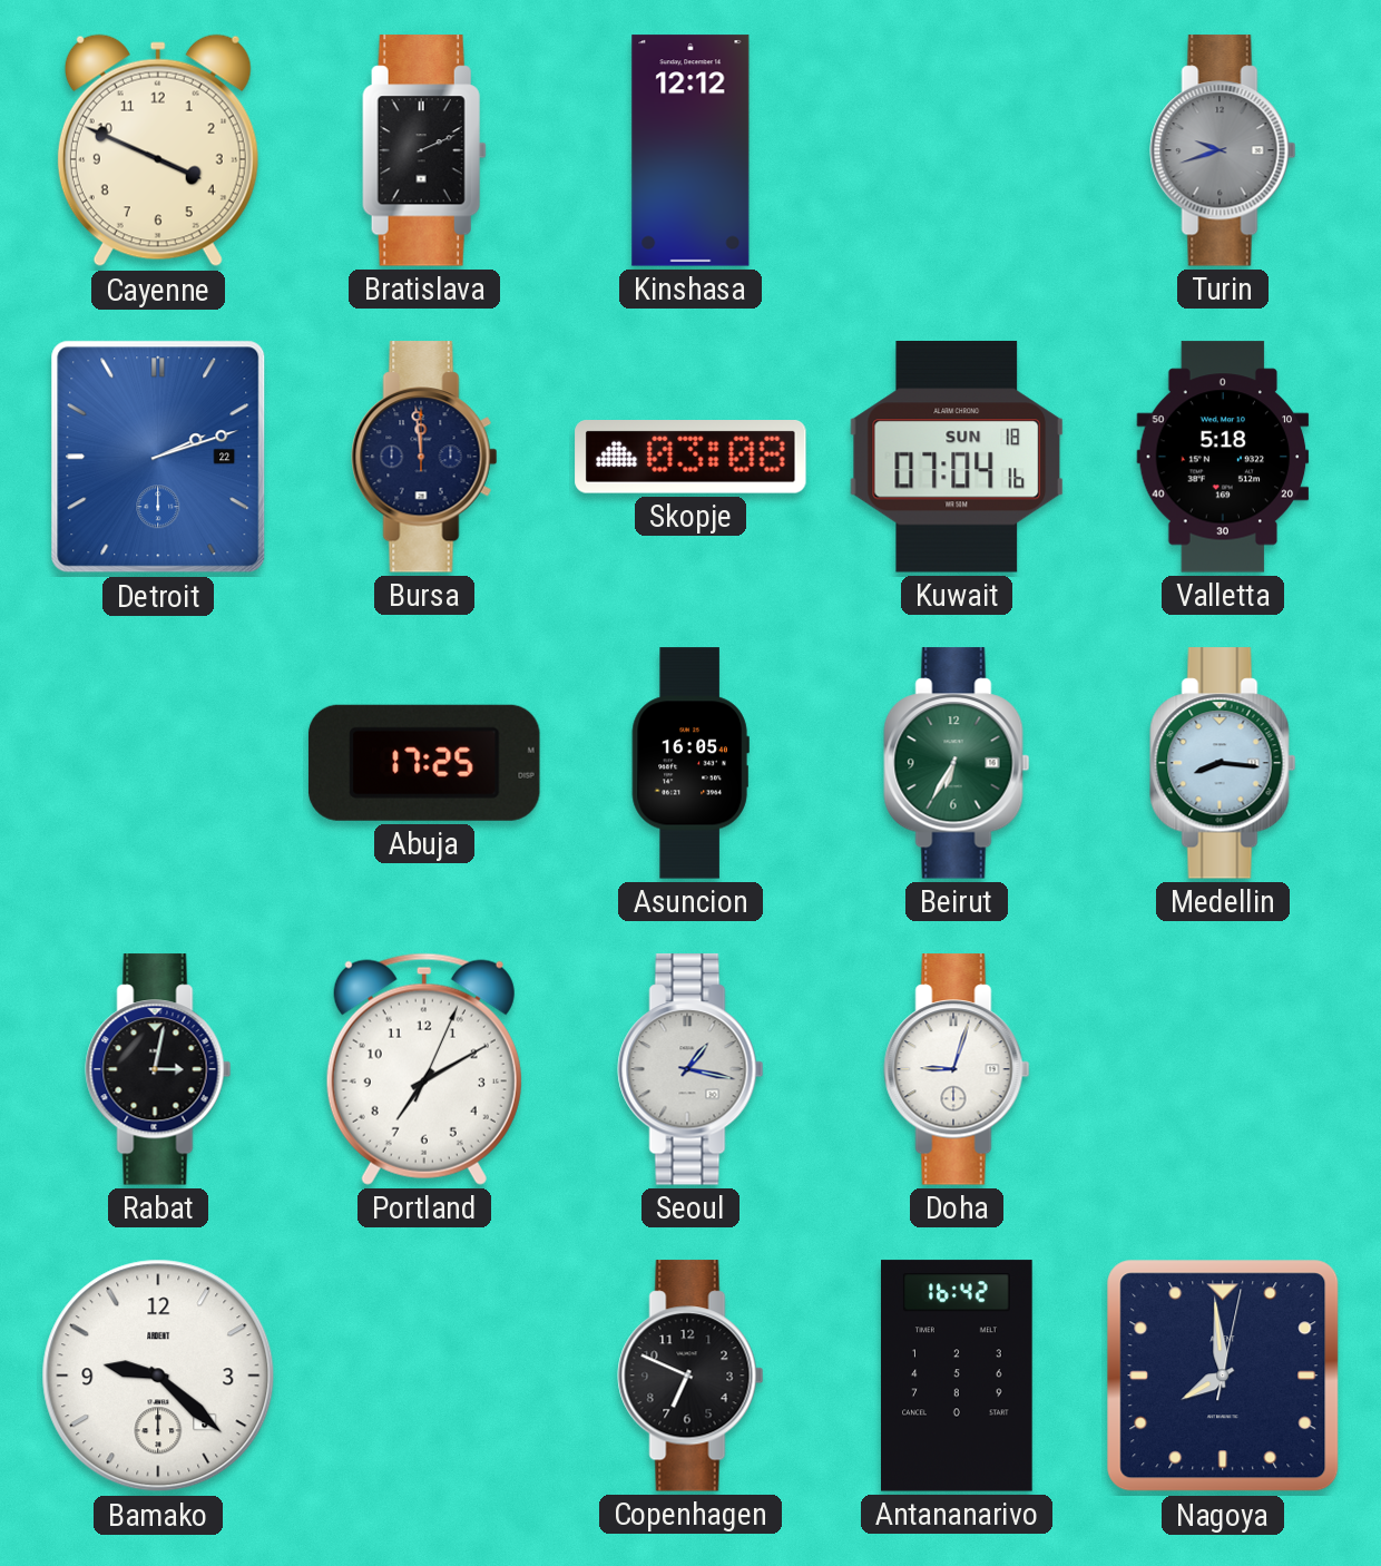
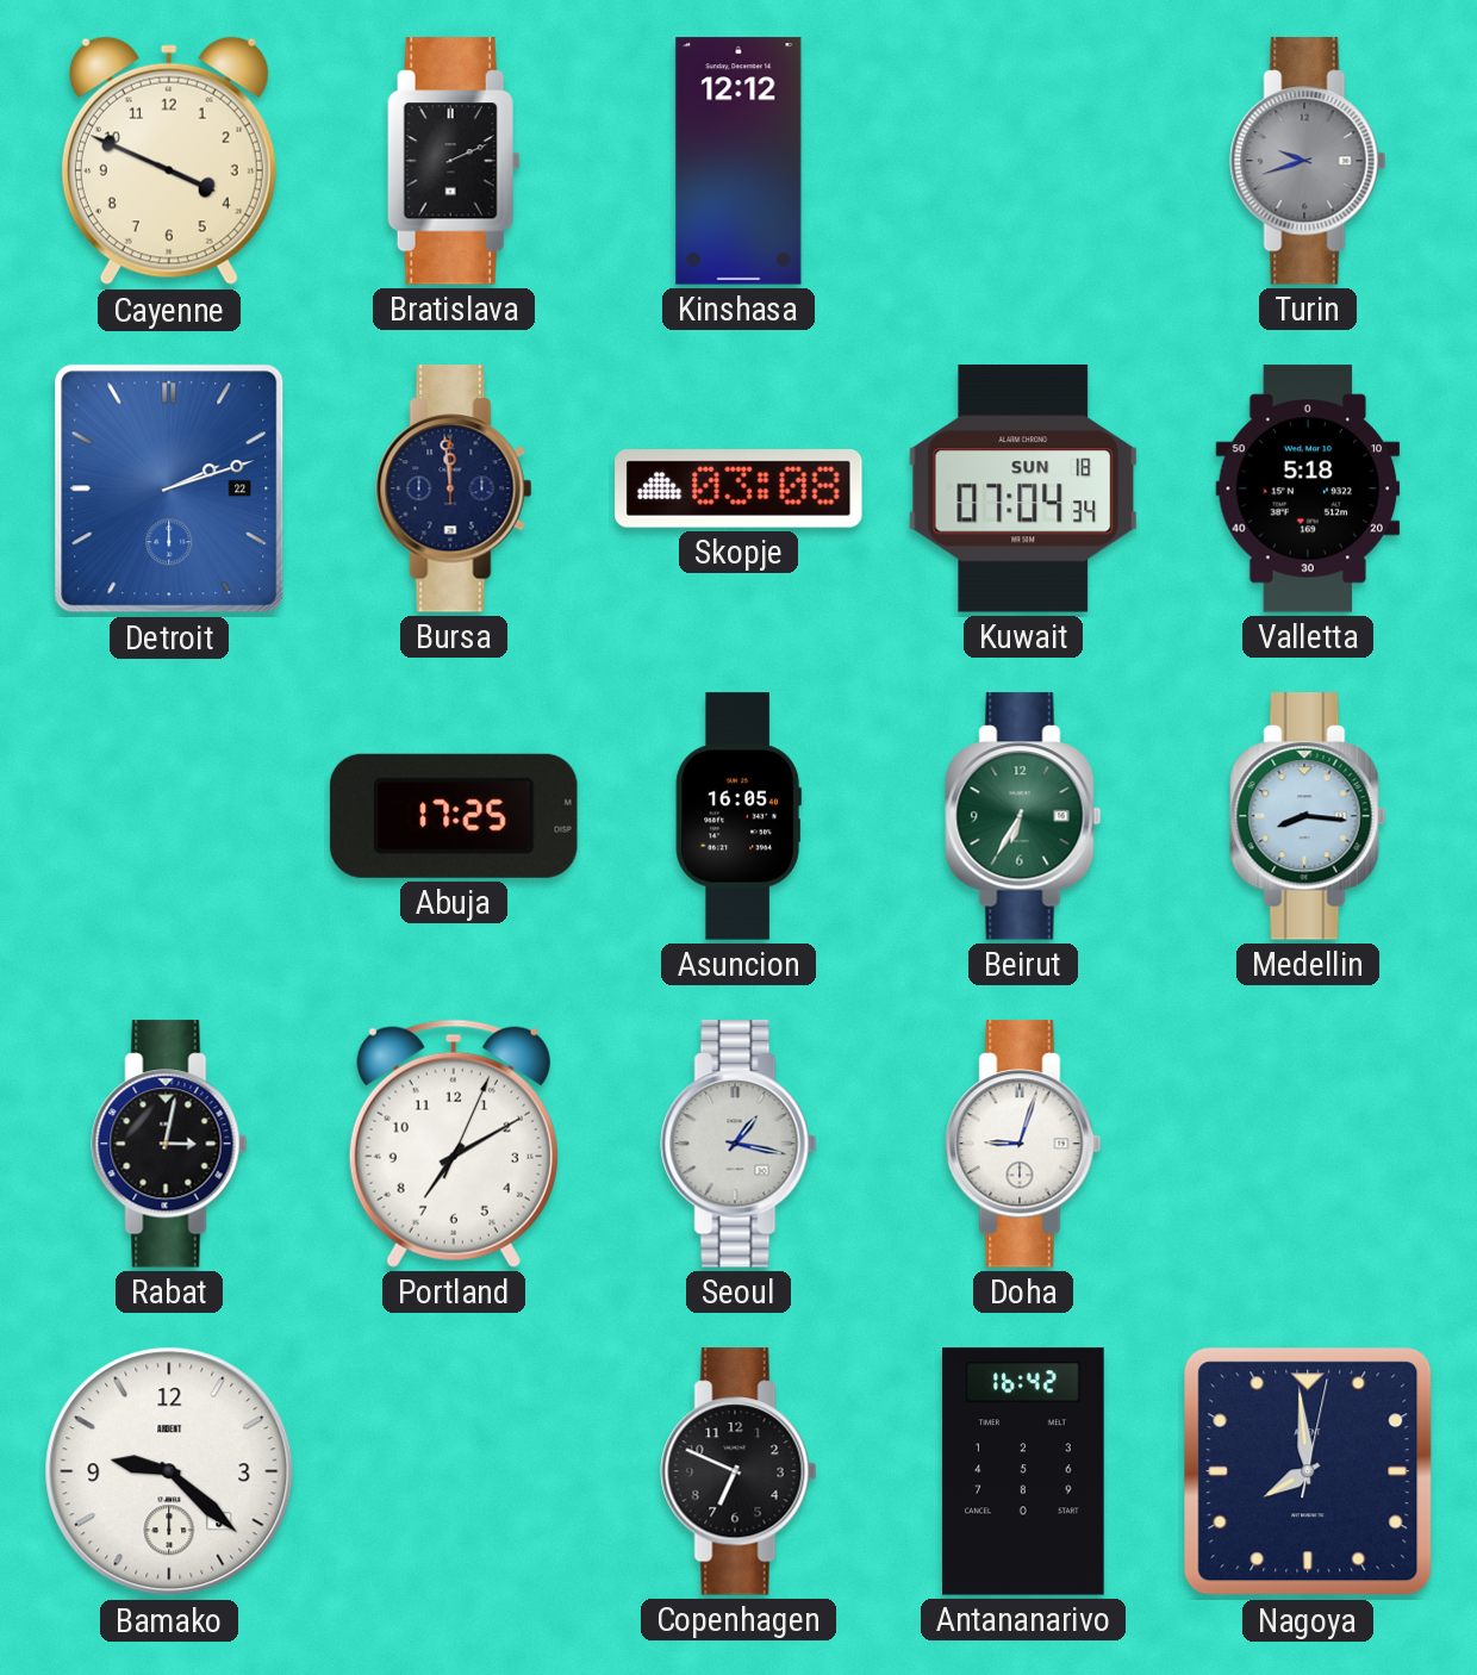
Kuwait: 07:04:16 -> 07:04:34
